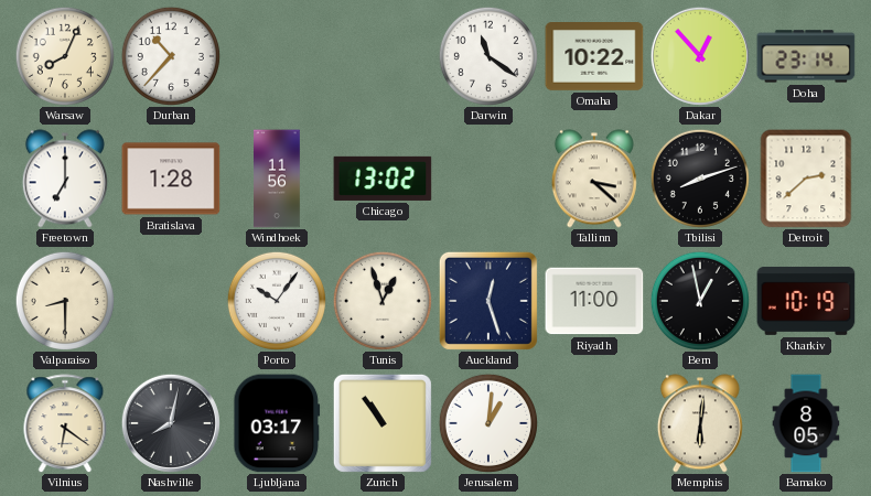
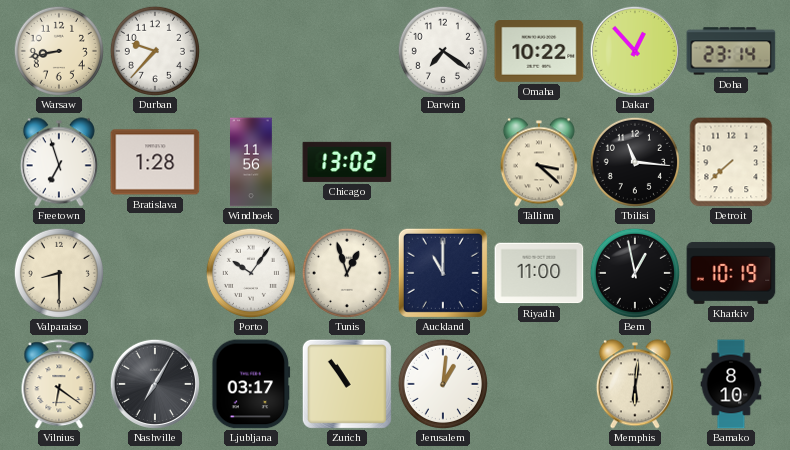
Warsaw: 8:04 -> 8:43
Durban: 10:37 -> 9:37
Darwin: 11:21 -> 7:21
Freetown: 7:00 -> 6:57
Tbilisi: 8:12 -> 11:16
Detroit: 2:38 -> 7:38
Auckland: 12:27 -> 11:00
Nashville: 8:02 -> 7:05
Bamako: 8:05 -> 8:10
